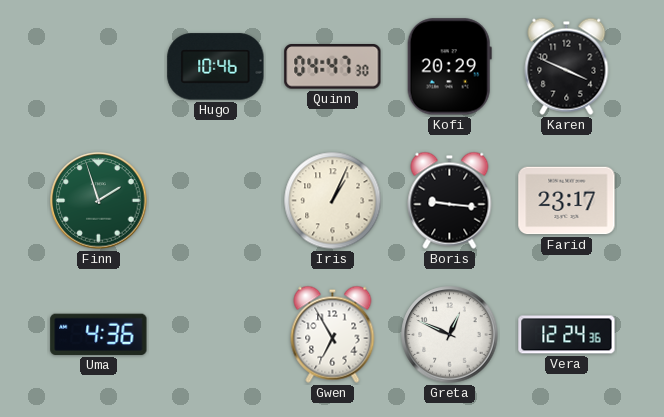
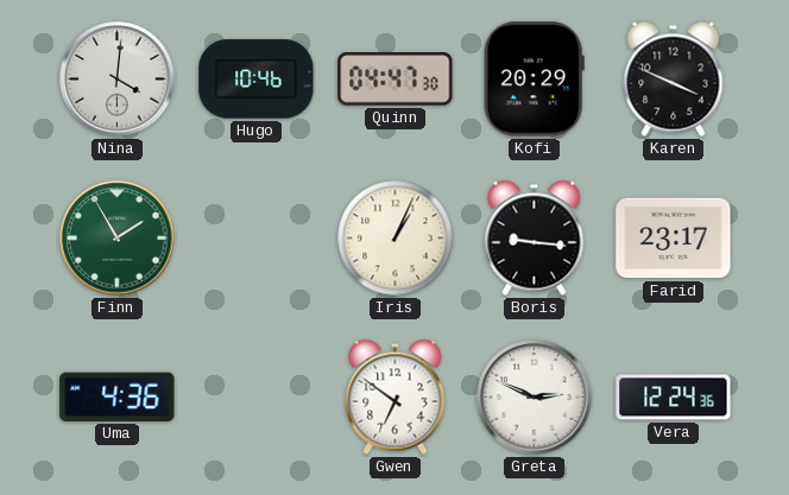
Nina: none -> 4:01
Finn: 1:57 -> 1:55
Gwen: 6:55 -> 6:51
Greta: 12:49 -> 2:49
